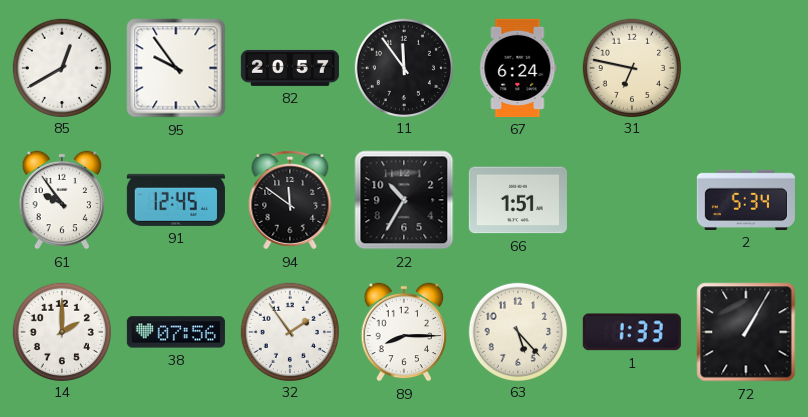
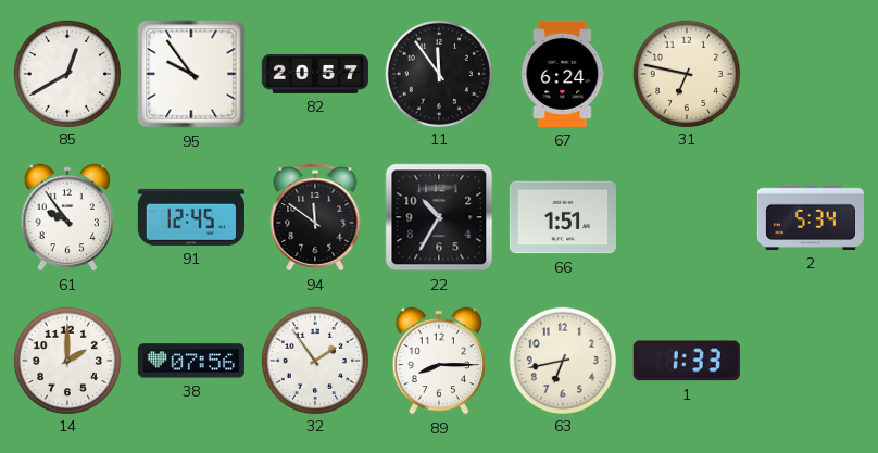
63: 5:23 -> 6:43
72: 1:05 -> none
